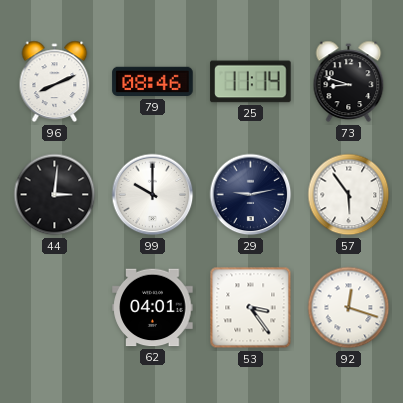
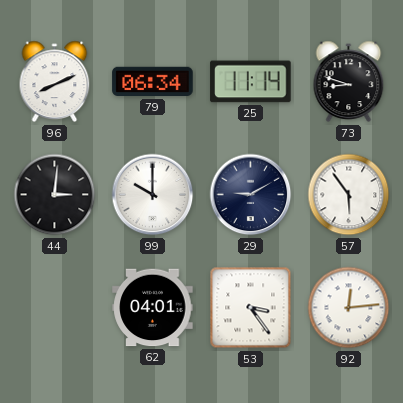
79: 08:46 -> 06:34
29: 9:13 -> 9:10
92: 12:18 -> 12:14
